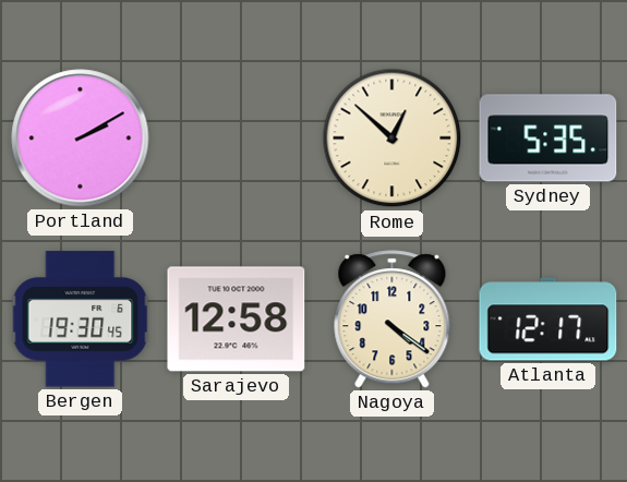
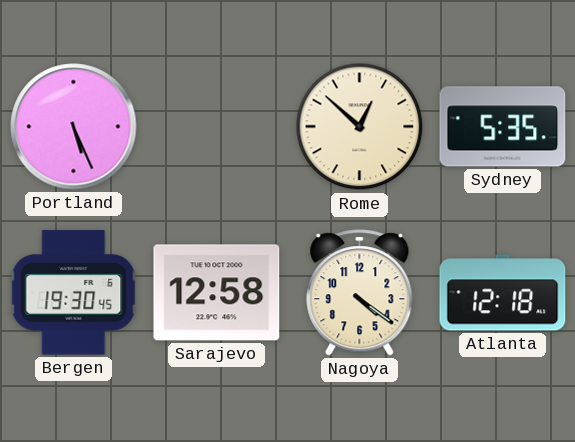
Portland: 2:10 -> 5:26
Atlanta: 12:17 -> 12:18
